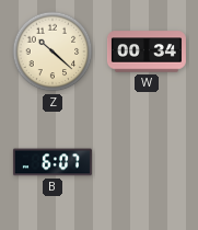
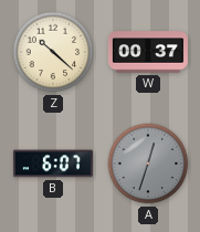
W: 00:34 -> 00:37
A: none -> 12:33
